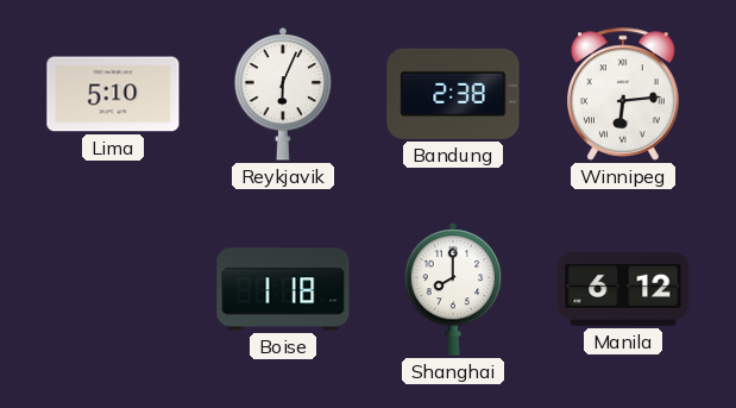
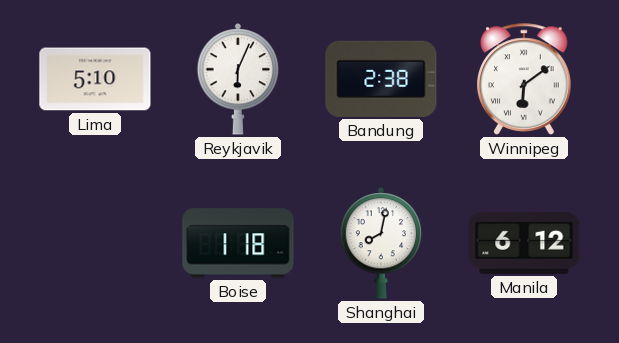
Winnipeg: 6:14 -> 6:09
Shanghai: 8:00 -> 8:02
